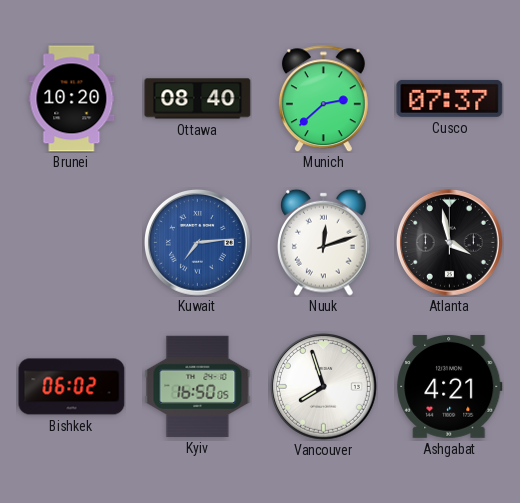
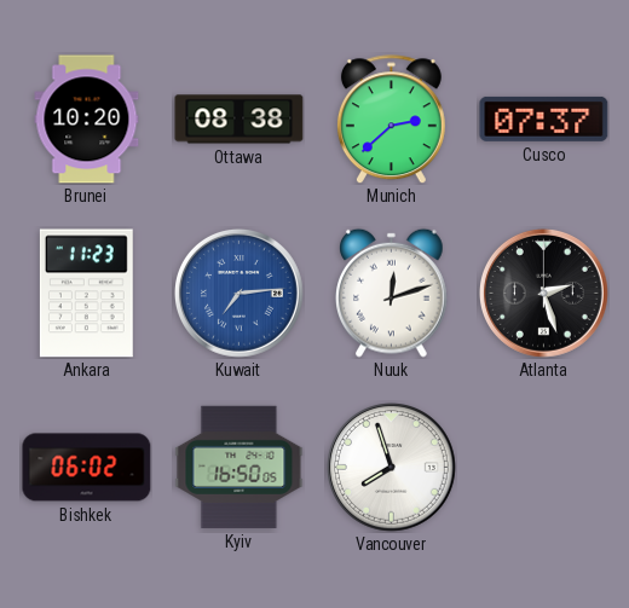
Ottawa: 08:40 -> 08:38
Ankara: none -> 11:23
Atlanta: 3:58 -> 2:27
Ashgabat: 4:21 -> none
